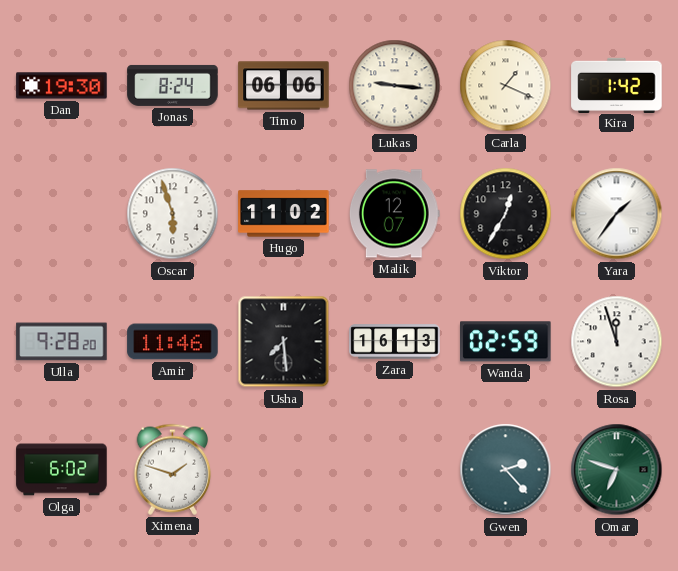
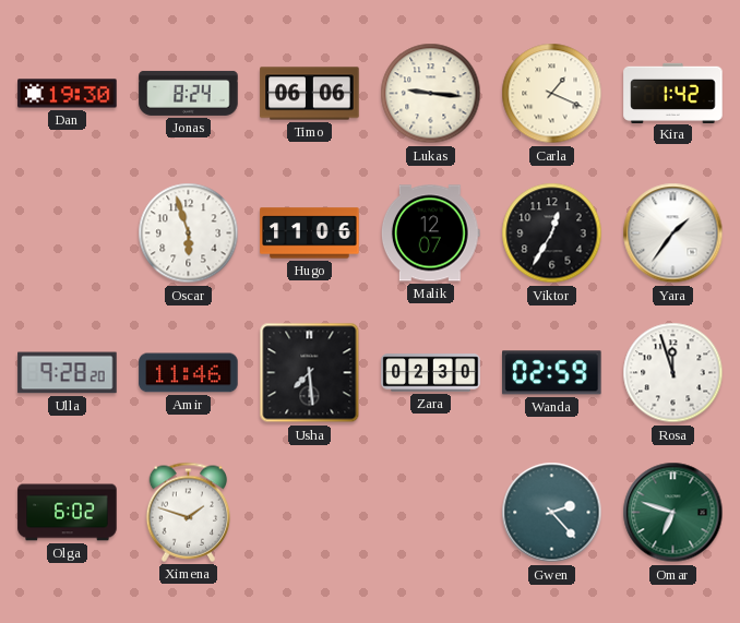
Hugo: 11:02 -> 11:06
Zara: 16:13 -> 02:30
